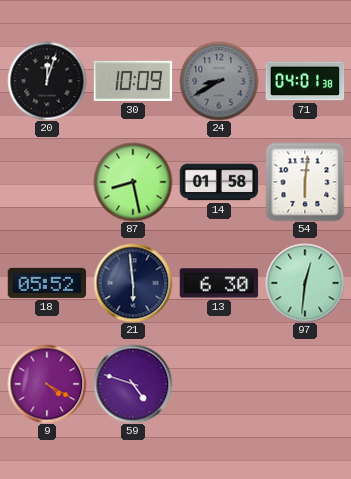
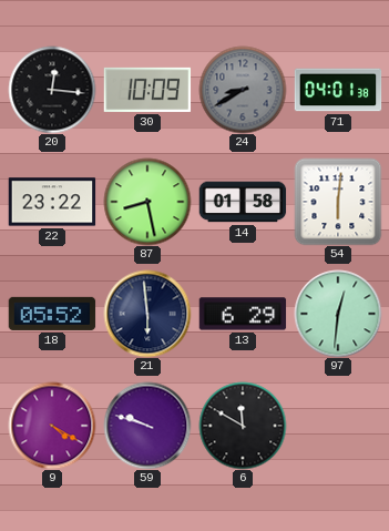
20: 12:03 -> 12:16
22: none -> 23:22
13: 6:30 -> 6:29
59: 4:48 -> 9:48
6: none -> 11:50
